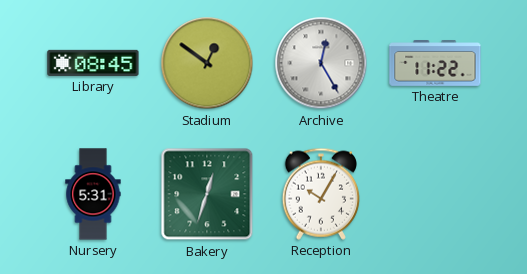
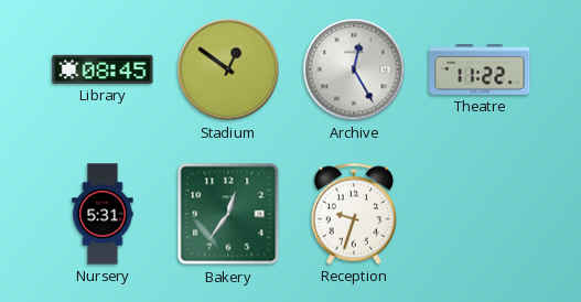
Bakery: 12:33 -> 12:36
Reception: 10:05 -> 9:33
